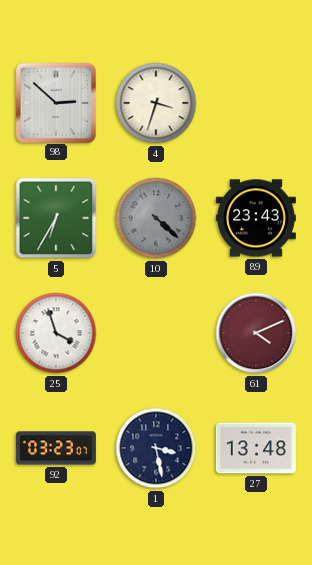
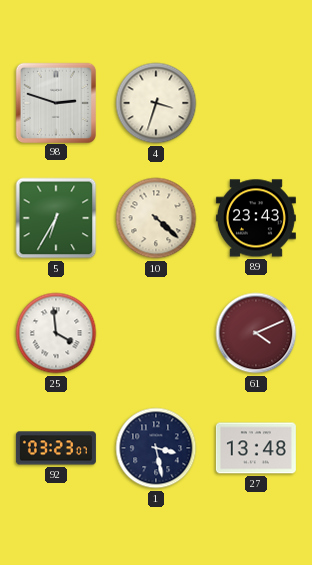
98: 2:52 -> 2:48
10 dial: grey -> cream
25: 3:57 -> 3:59
